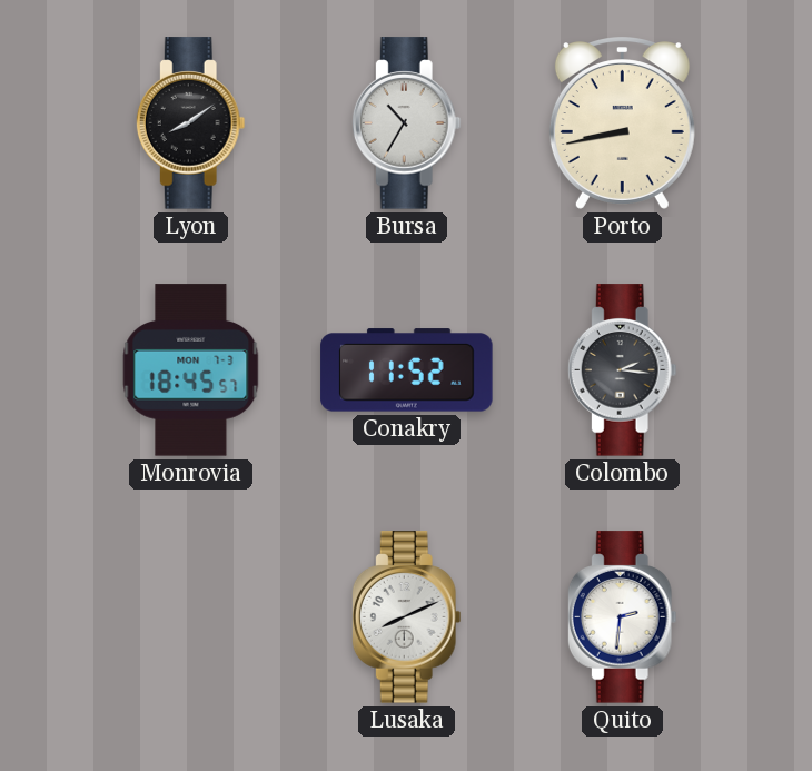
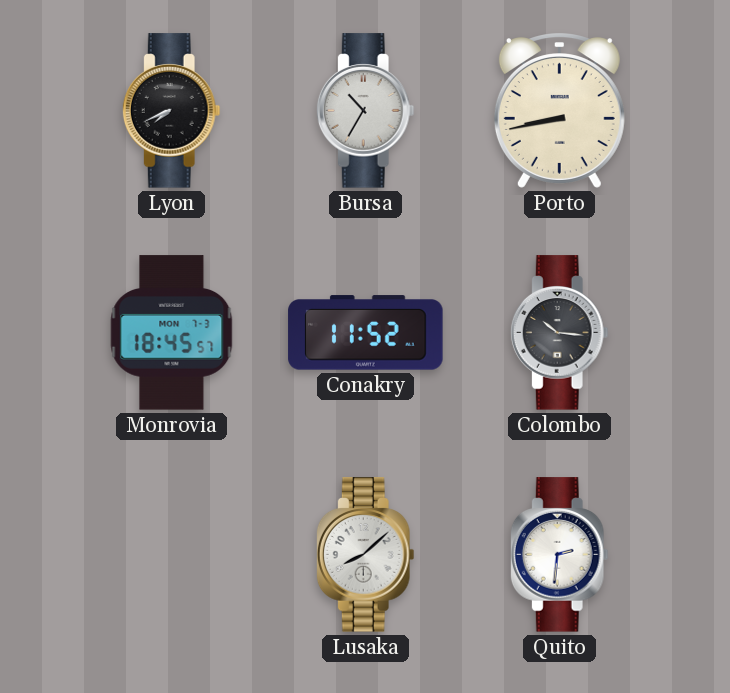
Lyon: 8:09 -> 7:41
Colombo: 2:16 -> 10:16
Lusaka: 8:11 -> 8:08
